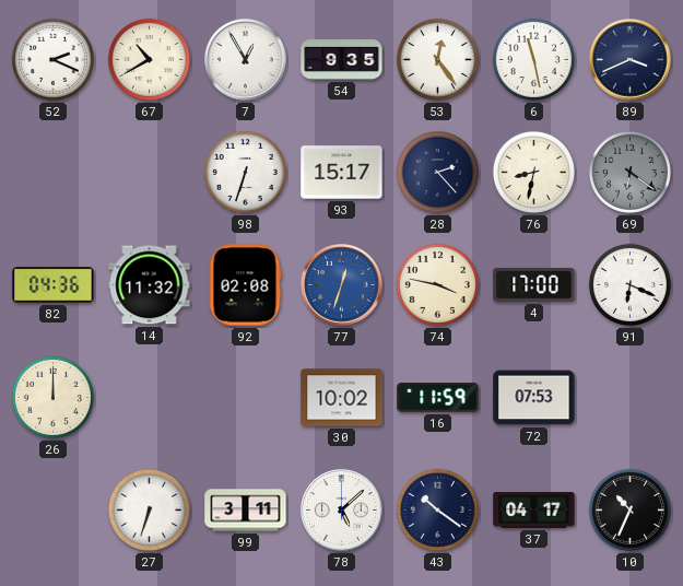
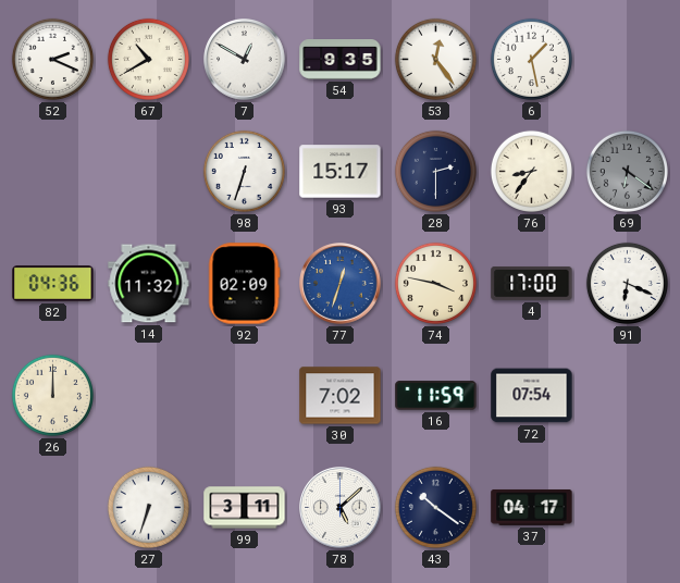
7: 12:55 -> 12:50
6: 11:28 -> 1:28
89: 3:41 -> none
28: 2:23 -> 2:30
76: 8:32 -> 8:36
92: 02:08 -> 02:09
30: 10:02 -> 7:02
72: 07:53 -> 07:54
10: 10:34 -> none
